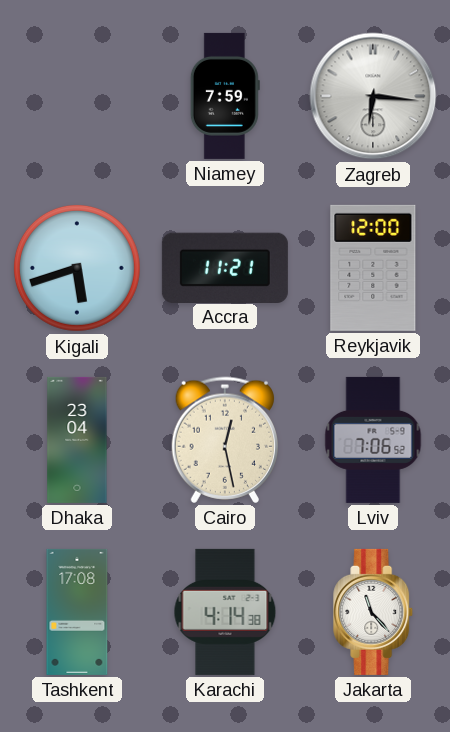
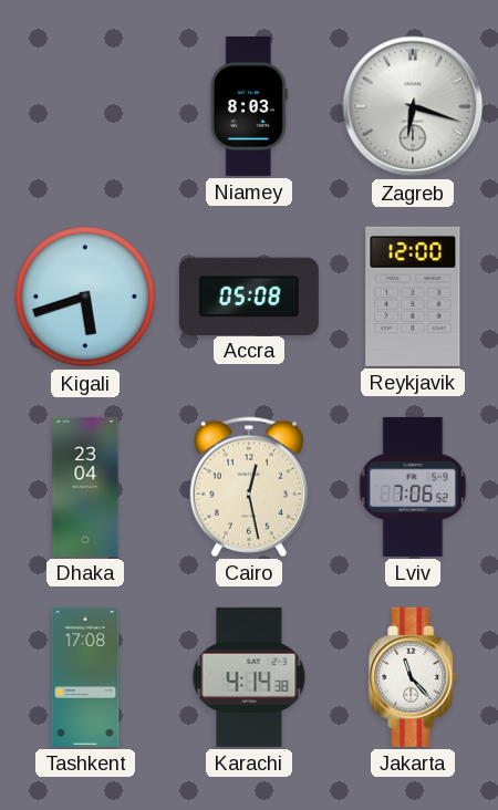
Niamey: 7:59 -> 8:03
Zagreb: 6:16 -> 6:18
Accra: 11:21 -> 05:08
